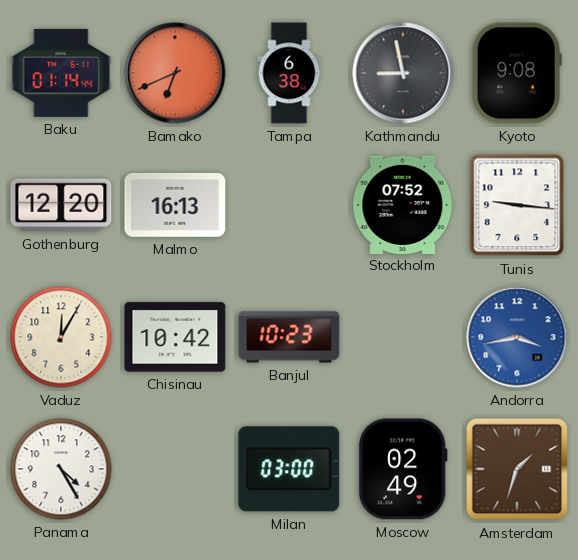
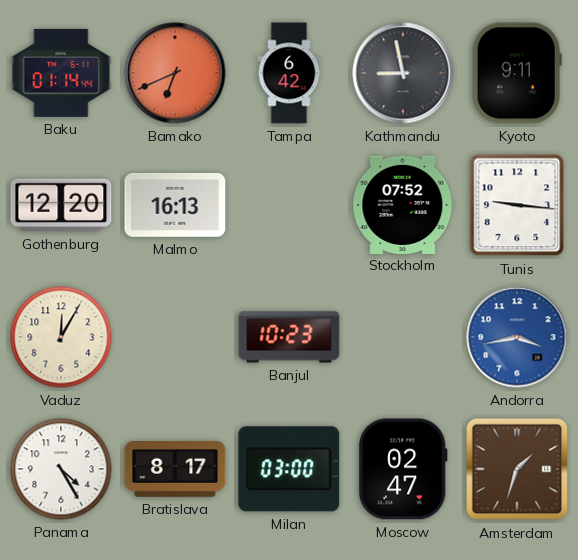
Tampa: 6:38 -> 6:42
Kyoto: 9:08 -> 9:11
Chisinau: 10:42 -> none
Bratislava: none -> 8:17
Moscow: 02:49 -> 02:47
